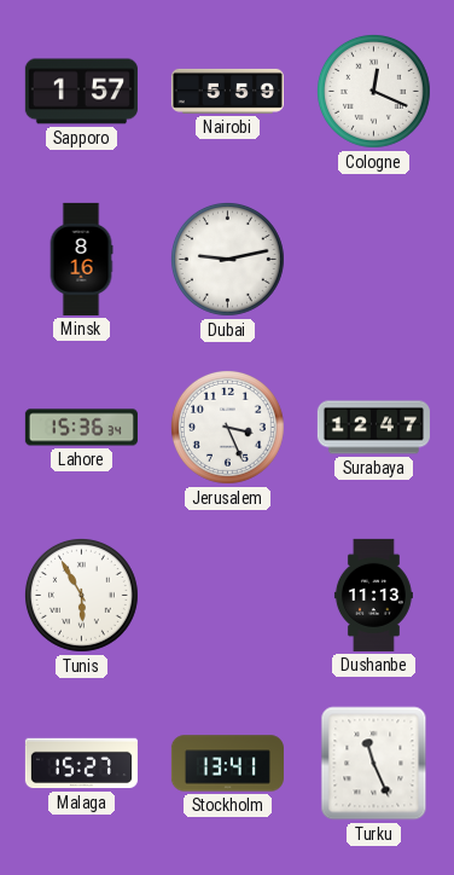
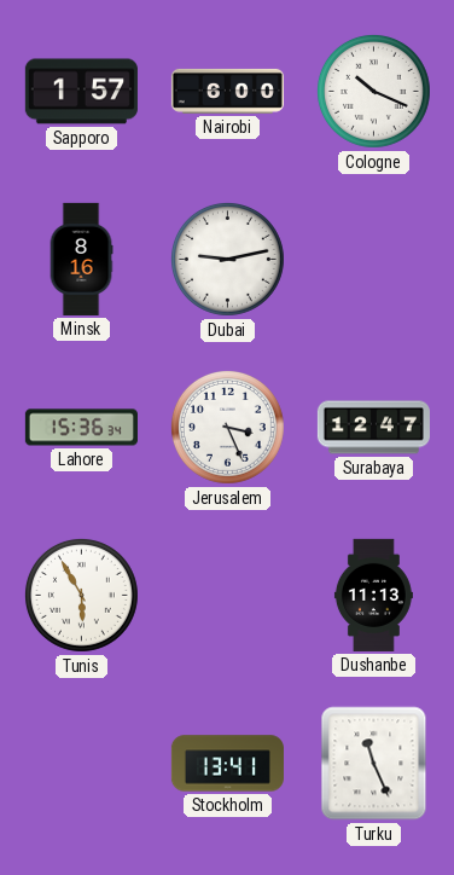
Nairobi: 5:59 -> 6:00
Cologne: 12:19 -> 10:19
Malaga: 15:27 -> none
